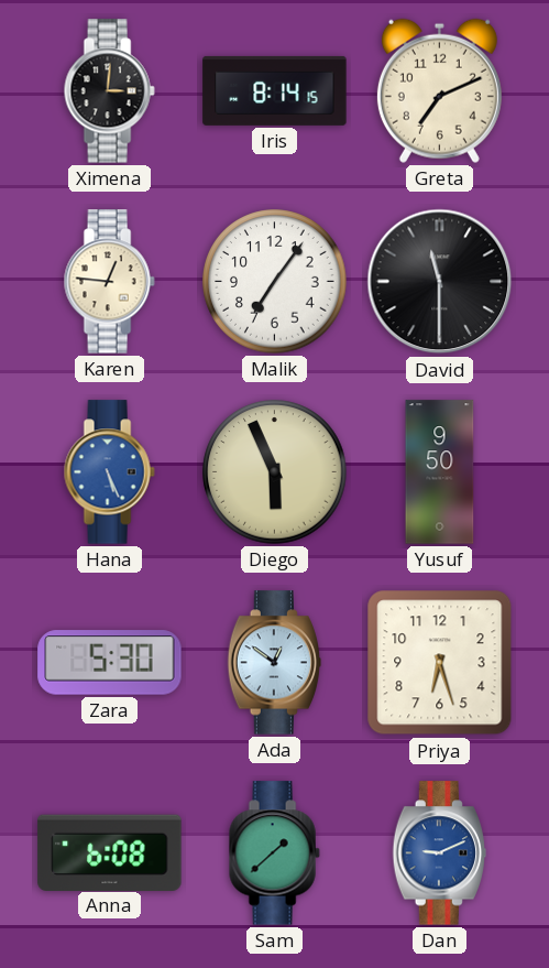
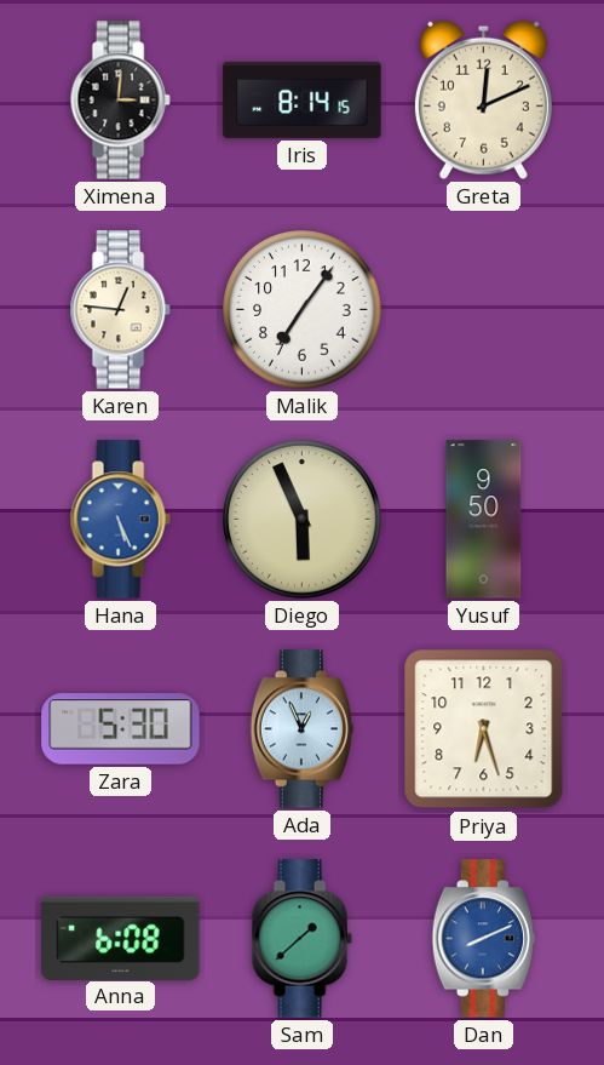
Greta: 7:11 -> 12:11
David: 11:30 -> none
Ada: 12:51 -> 12:56
Dan: 9:11 -> 8:11
